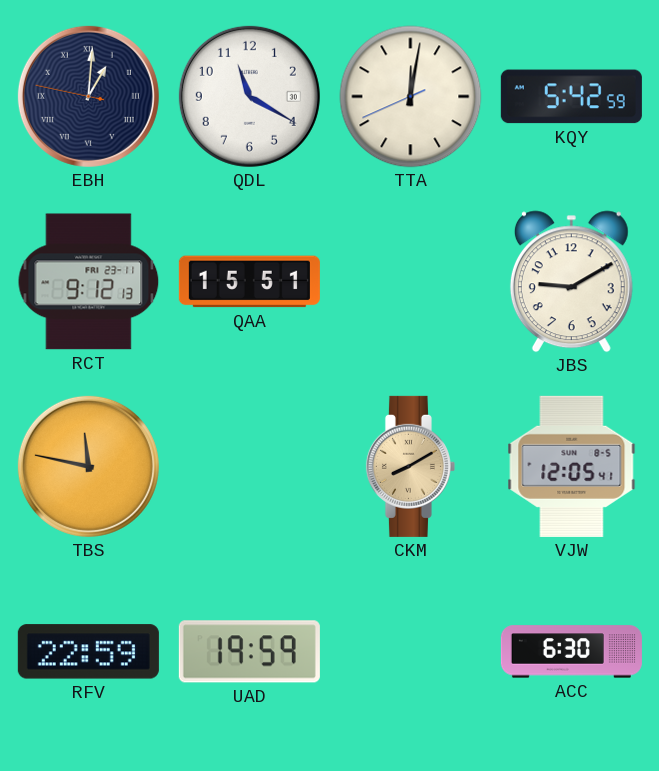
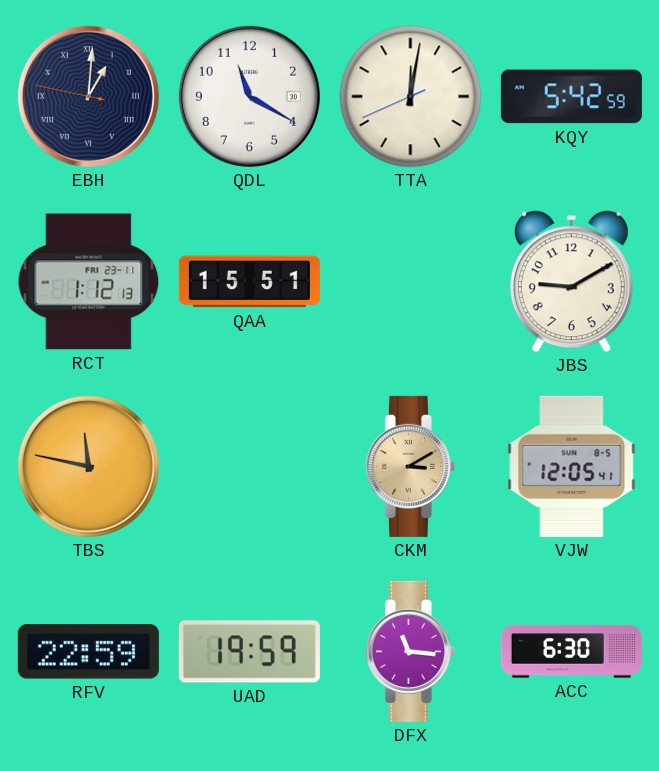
RCT: 9:12 -> 1:12
CKM: 8:10 -> 3:10
DFX: none -> 11:16
